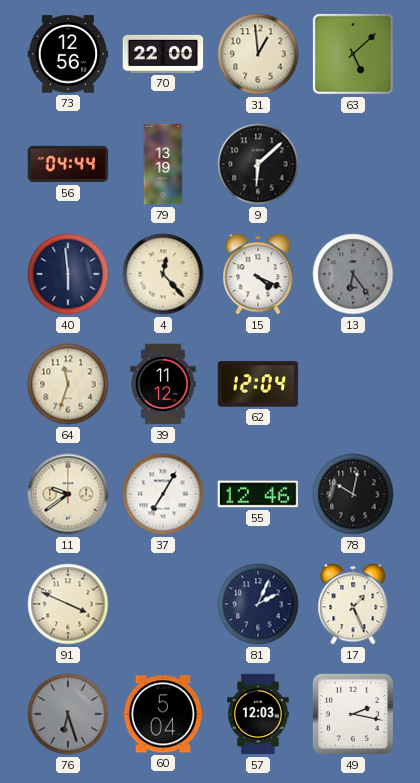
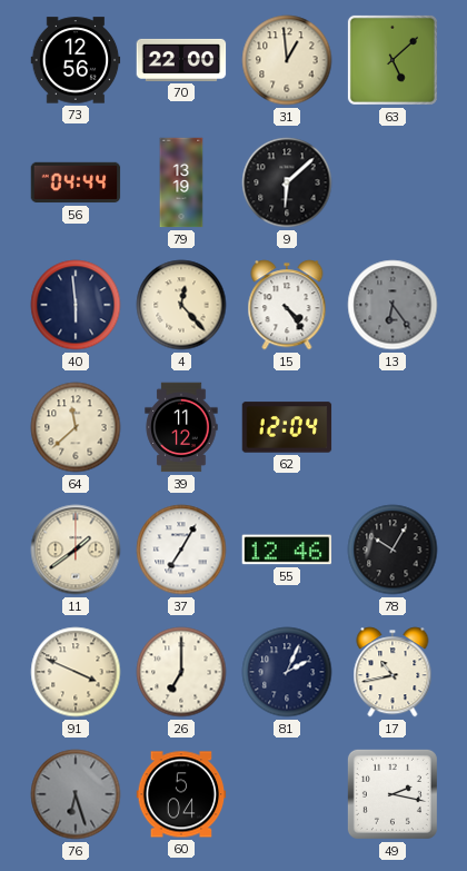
15: 4:19 -> 4:24
64: 11:33 -> 11:38
11: 9:39 -> 1:39
78: 10:02 -> 10:05
26: none -> 7:00
17: 1:26 -> 10:43
57: 12:03 -> none
